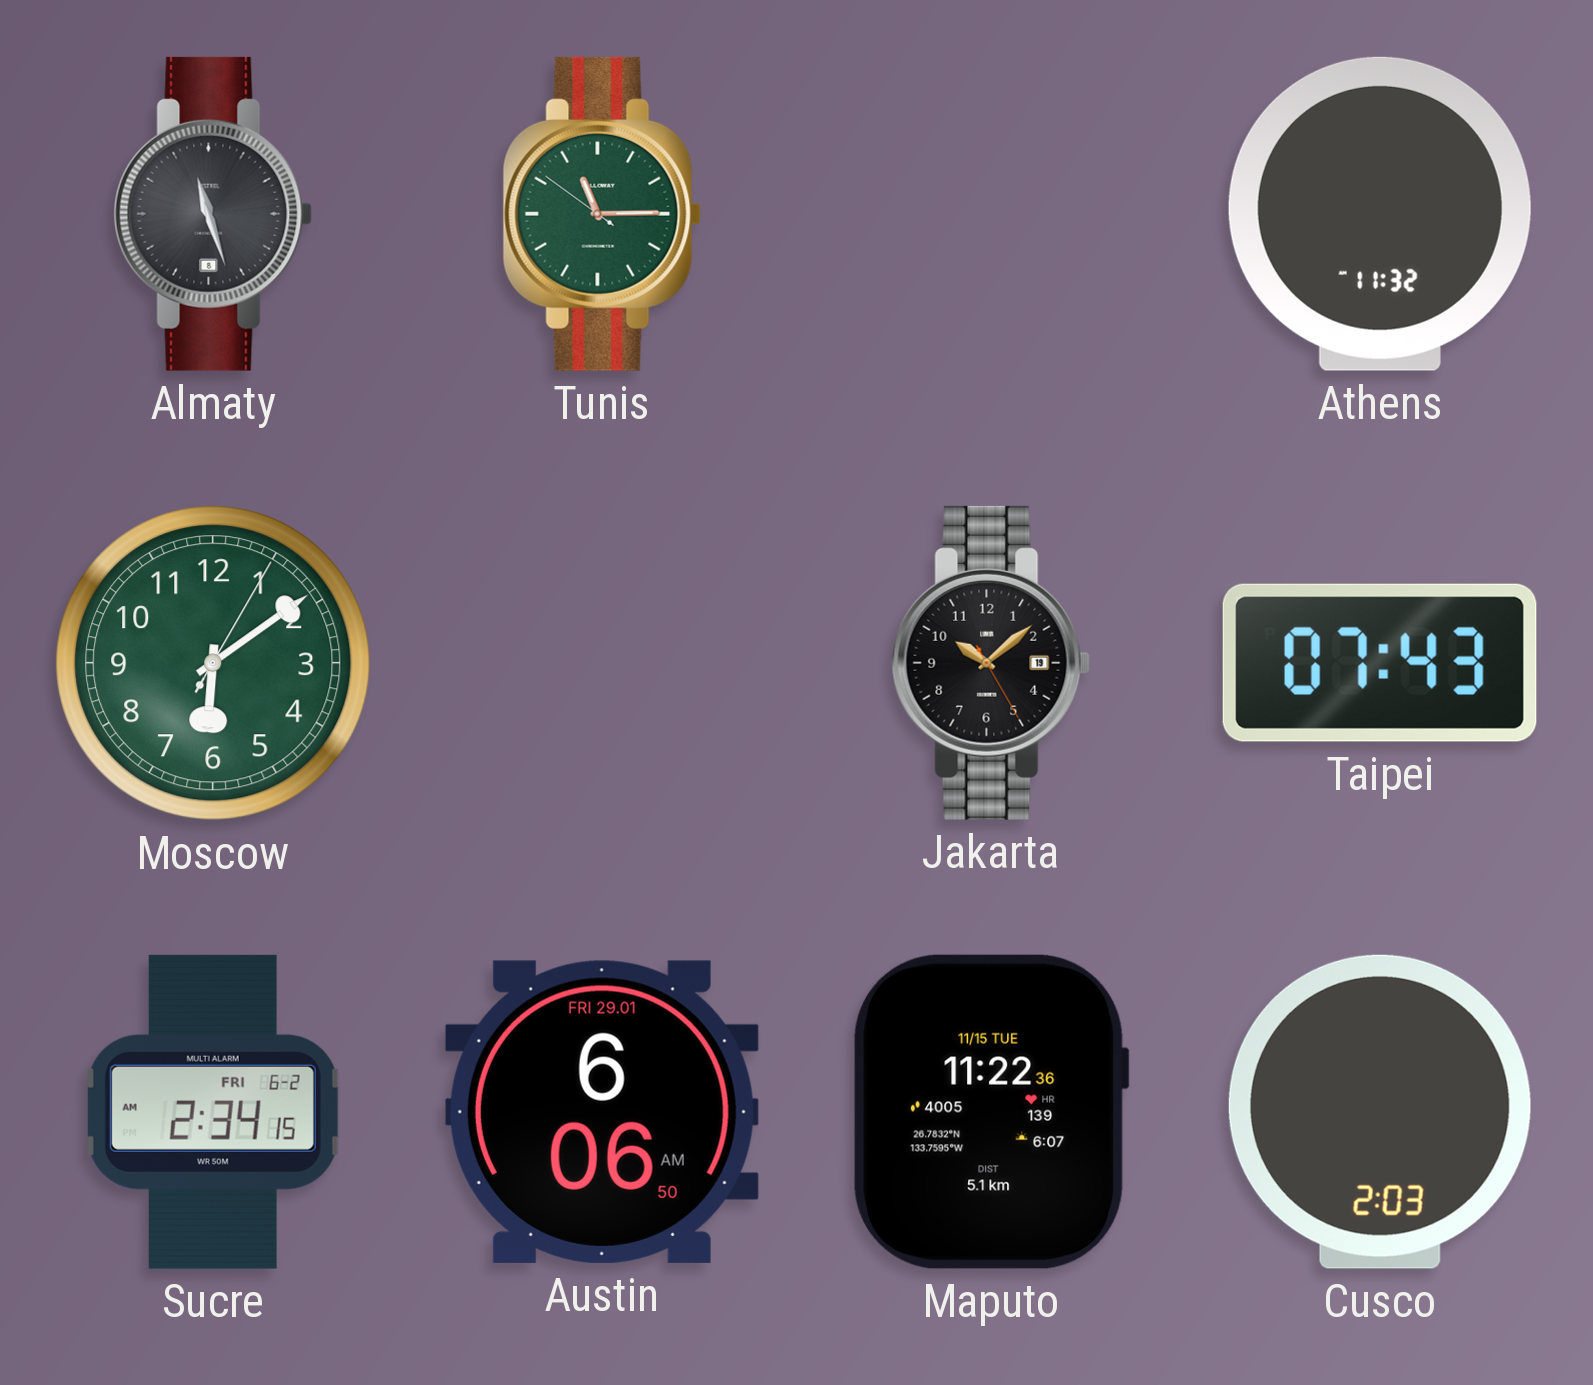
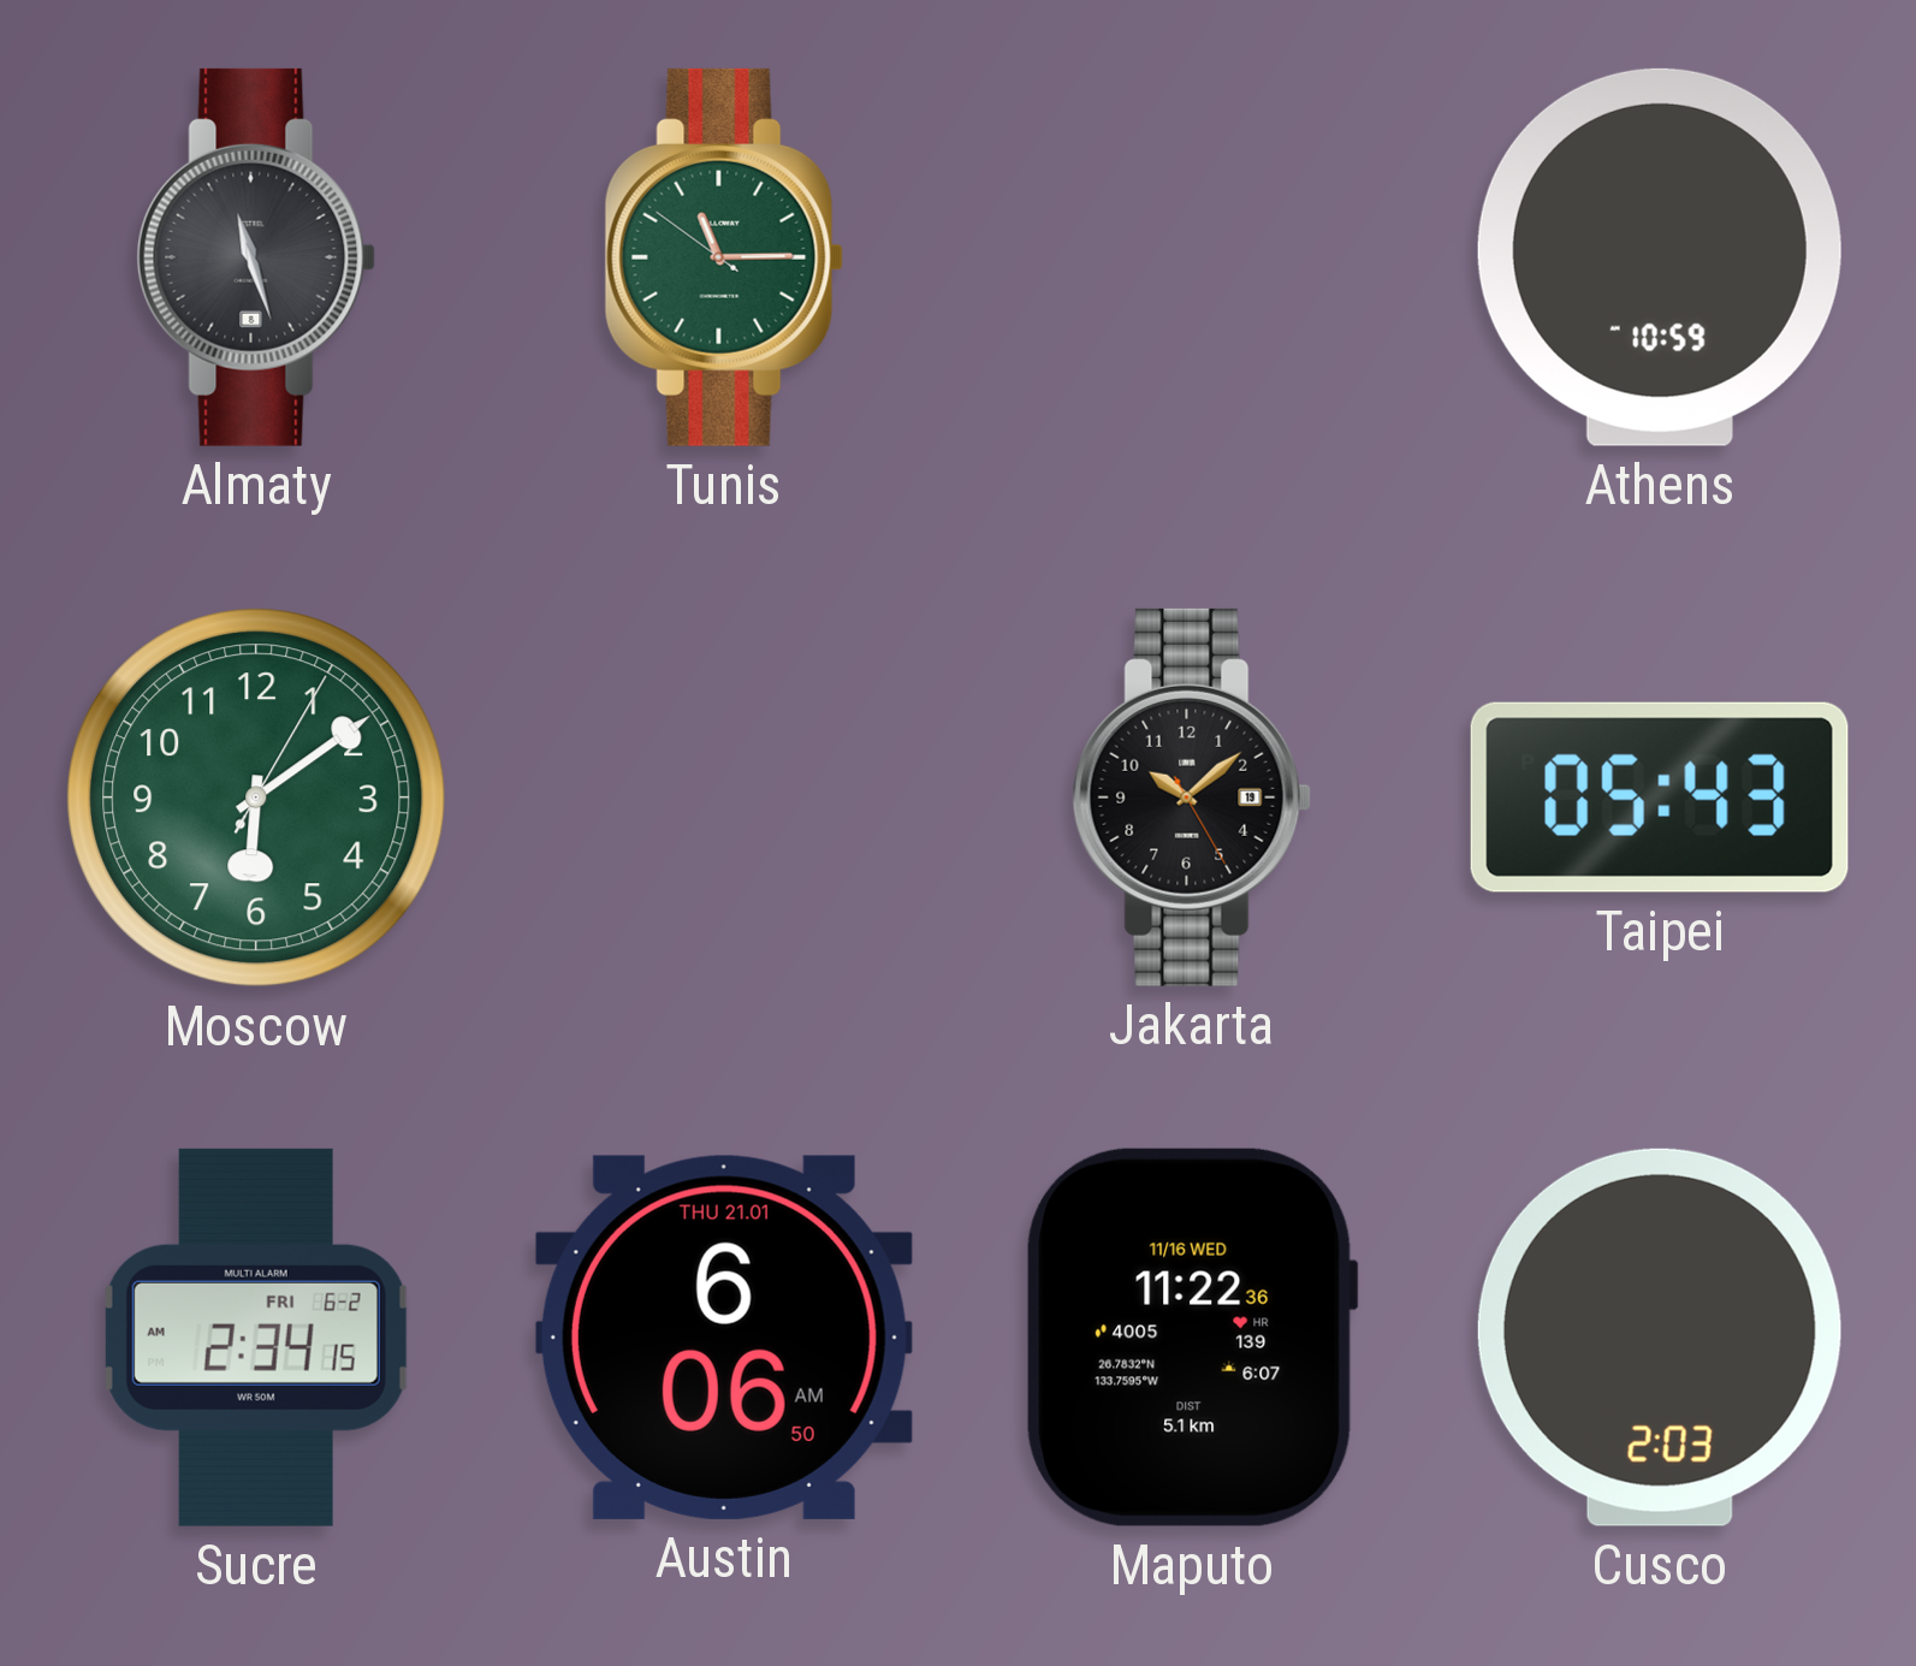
Athens: 11:32 -> 10:59
Taipei: 07:43 -> 05:43
Austin date: FRI 29.01 -> THU 21.01
Maputo date: 11/15 TUE -> 11/16 WED
